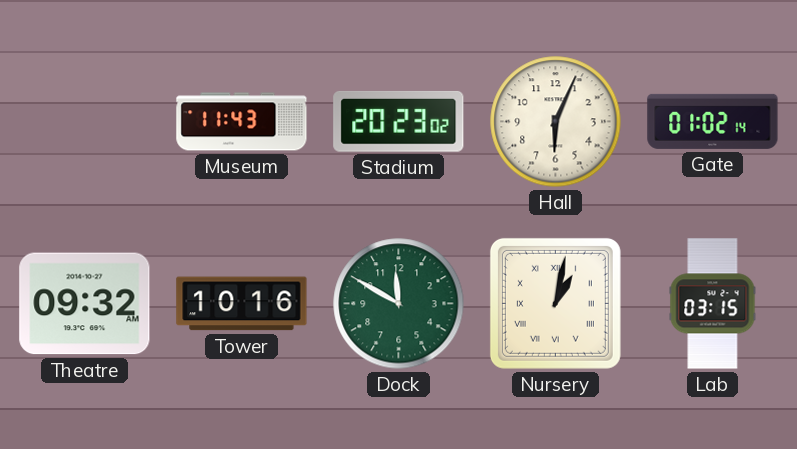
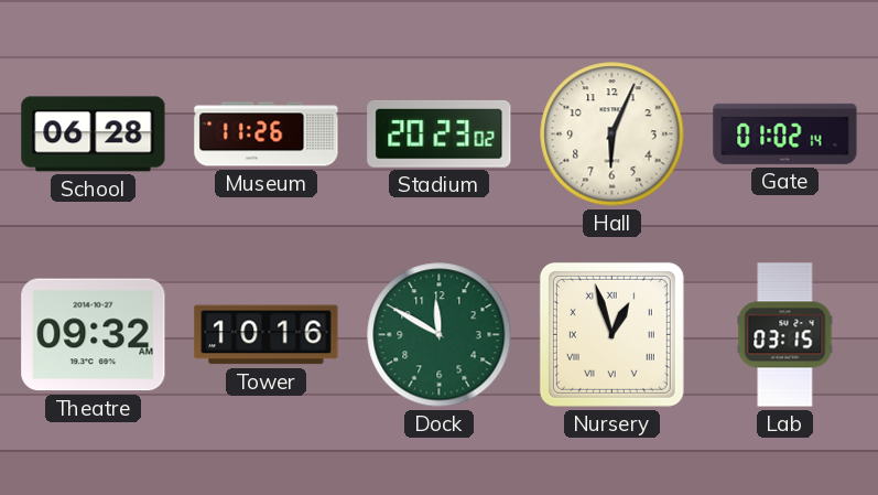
School: none -> 06:28
Museum: 11:43 -> 11:26
Nursery: 1:02 -> 12:57
